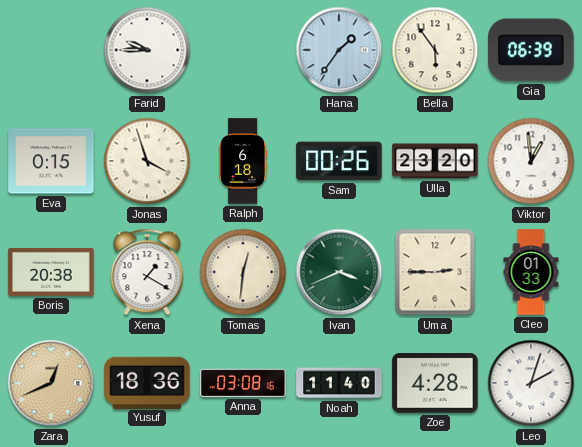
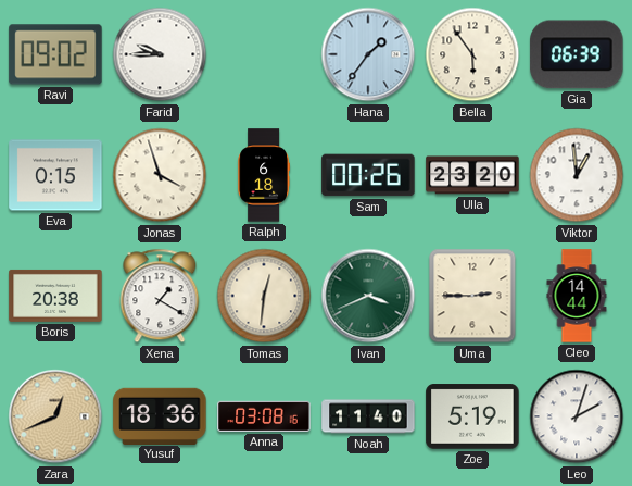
Ravi: none -> 09:02
Cleo: 01:33 -> 14:44
Zoe: 4:28 -> 5:19
